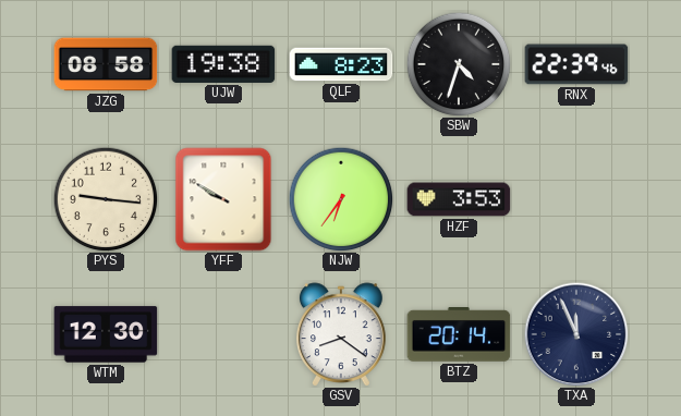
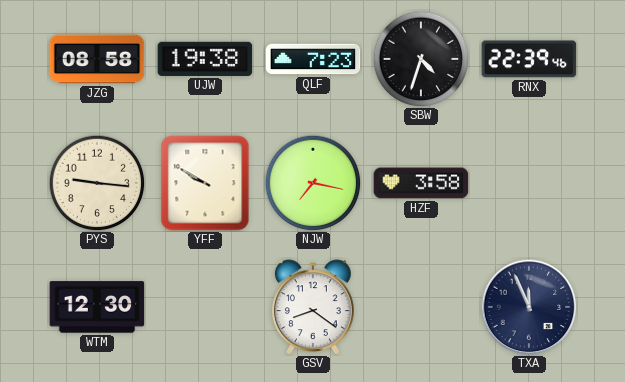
QLF: 8:23 -> 7:23
NJW: 6:36 -> 7:17
HZF: 3:53 -> 3:58
BTZ: 20:14 -> none
